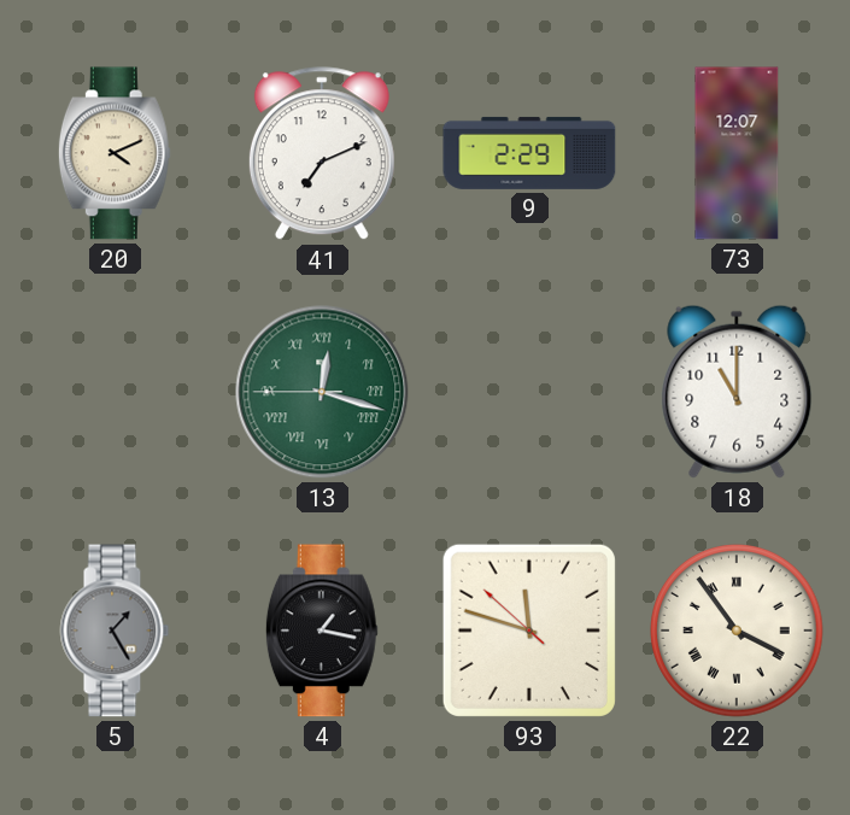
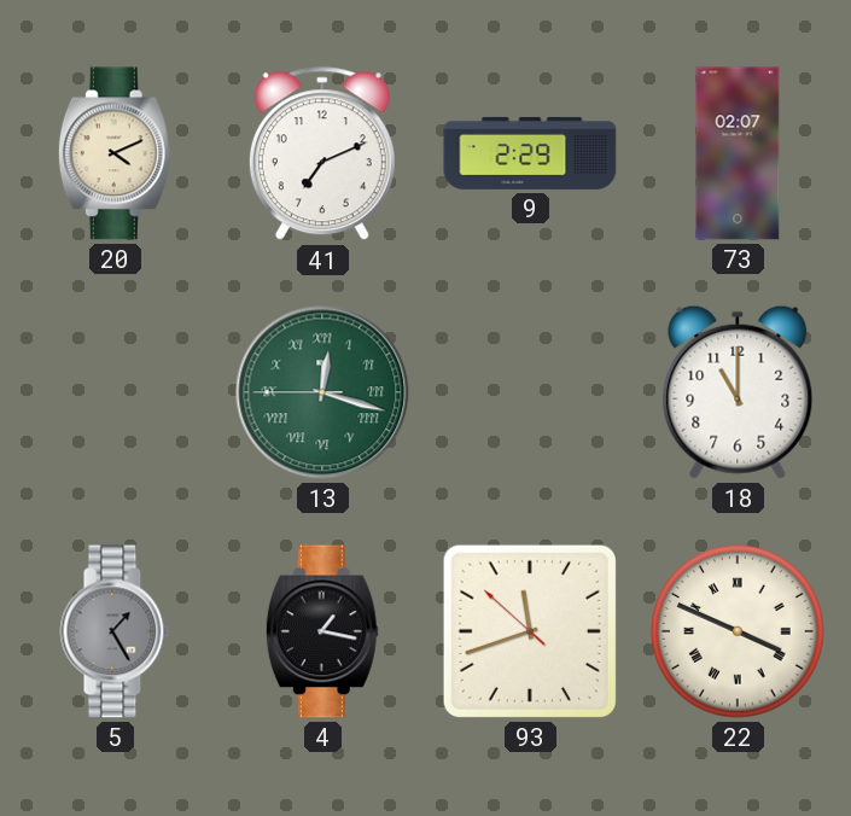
73: 12:07 -> 02:07
93: 11:47 -> 11:41
22: 3:54 -> 3:49
